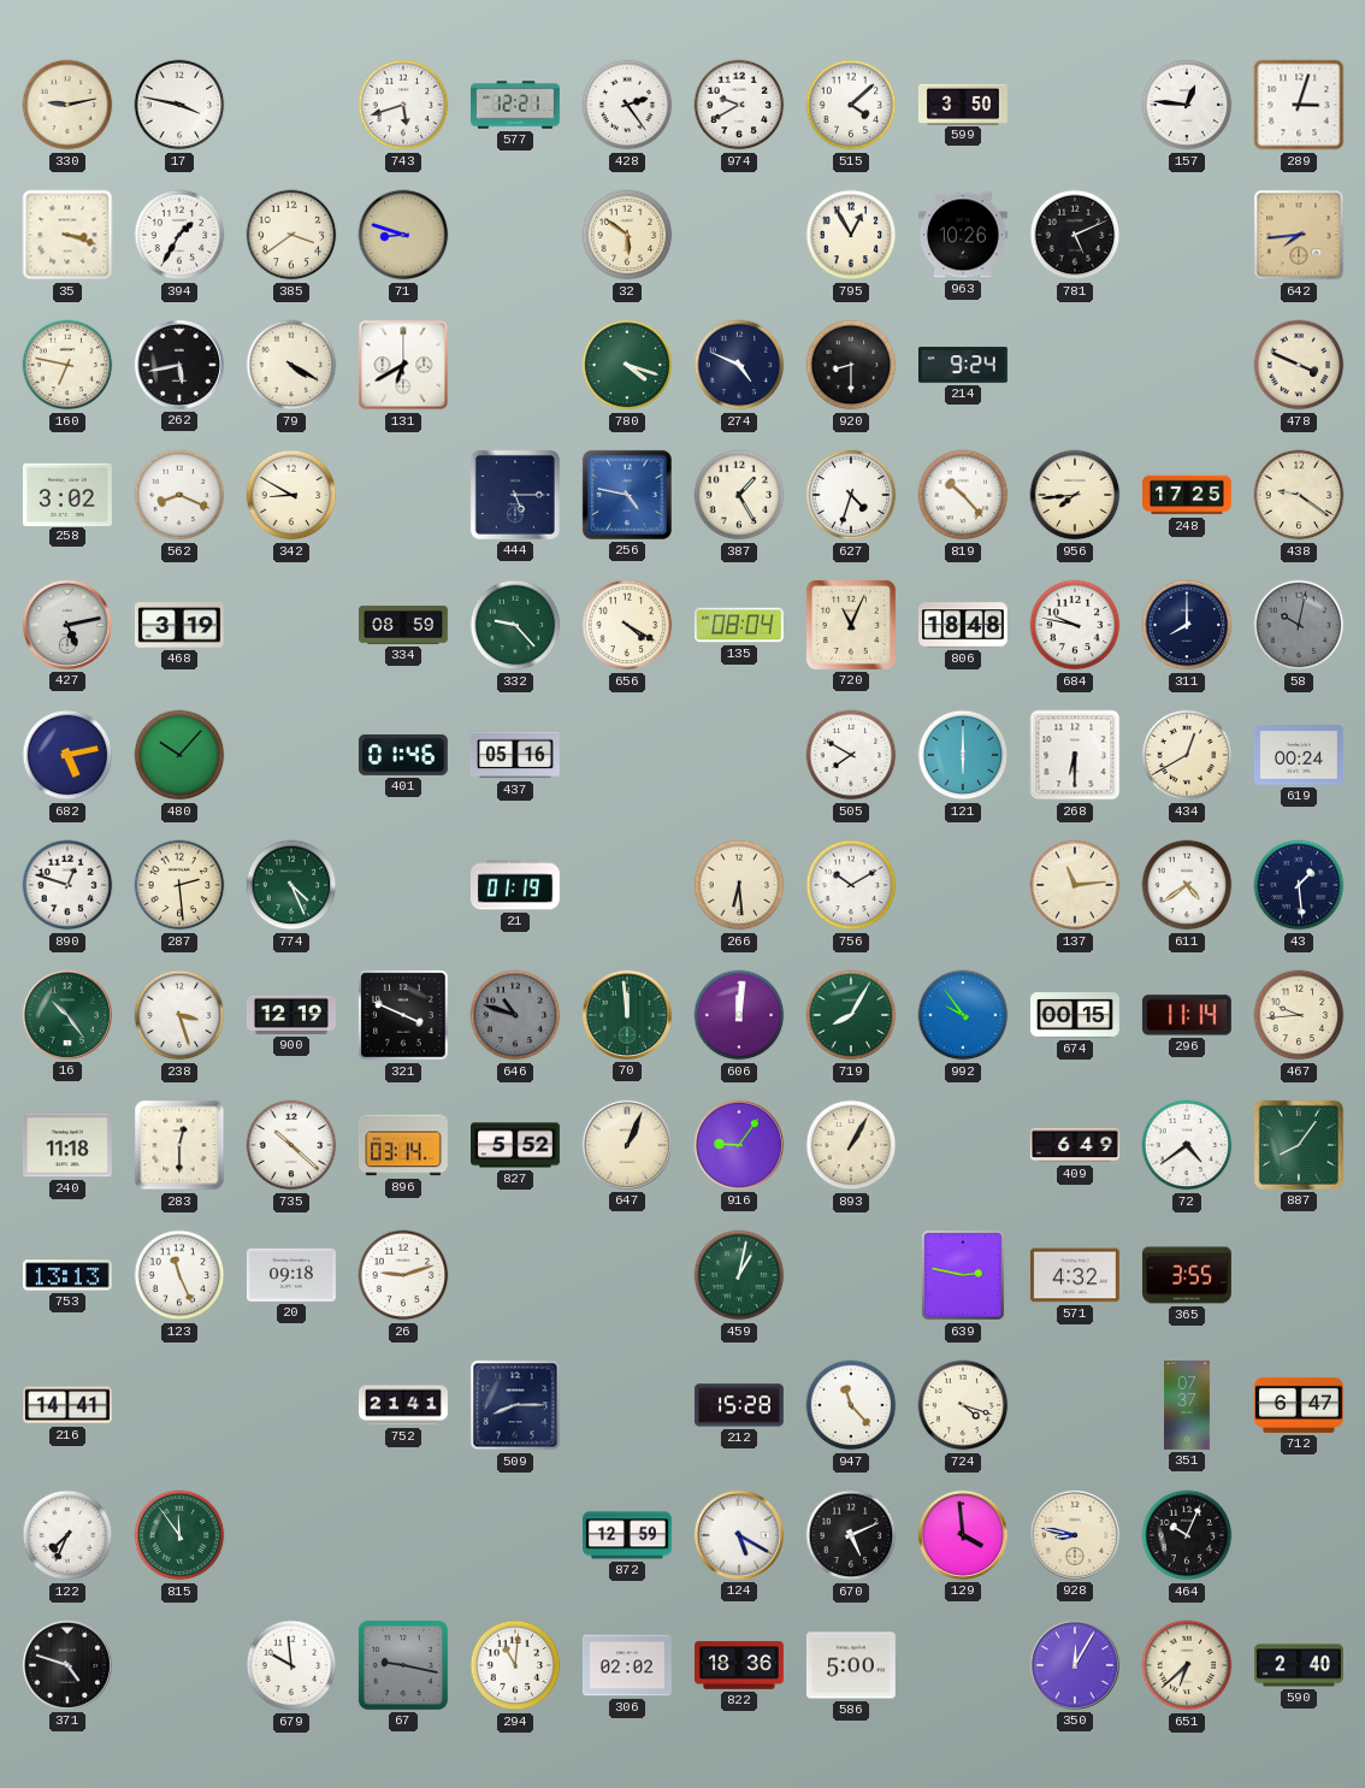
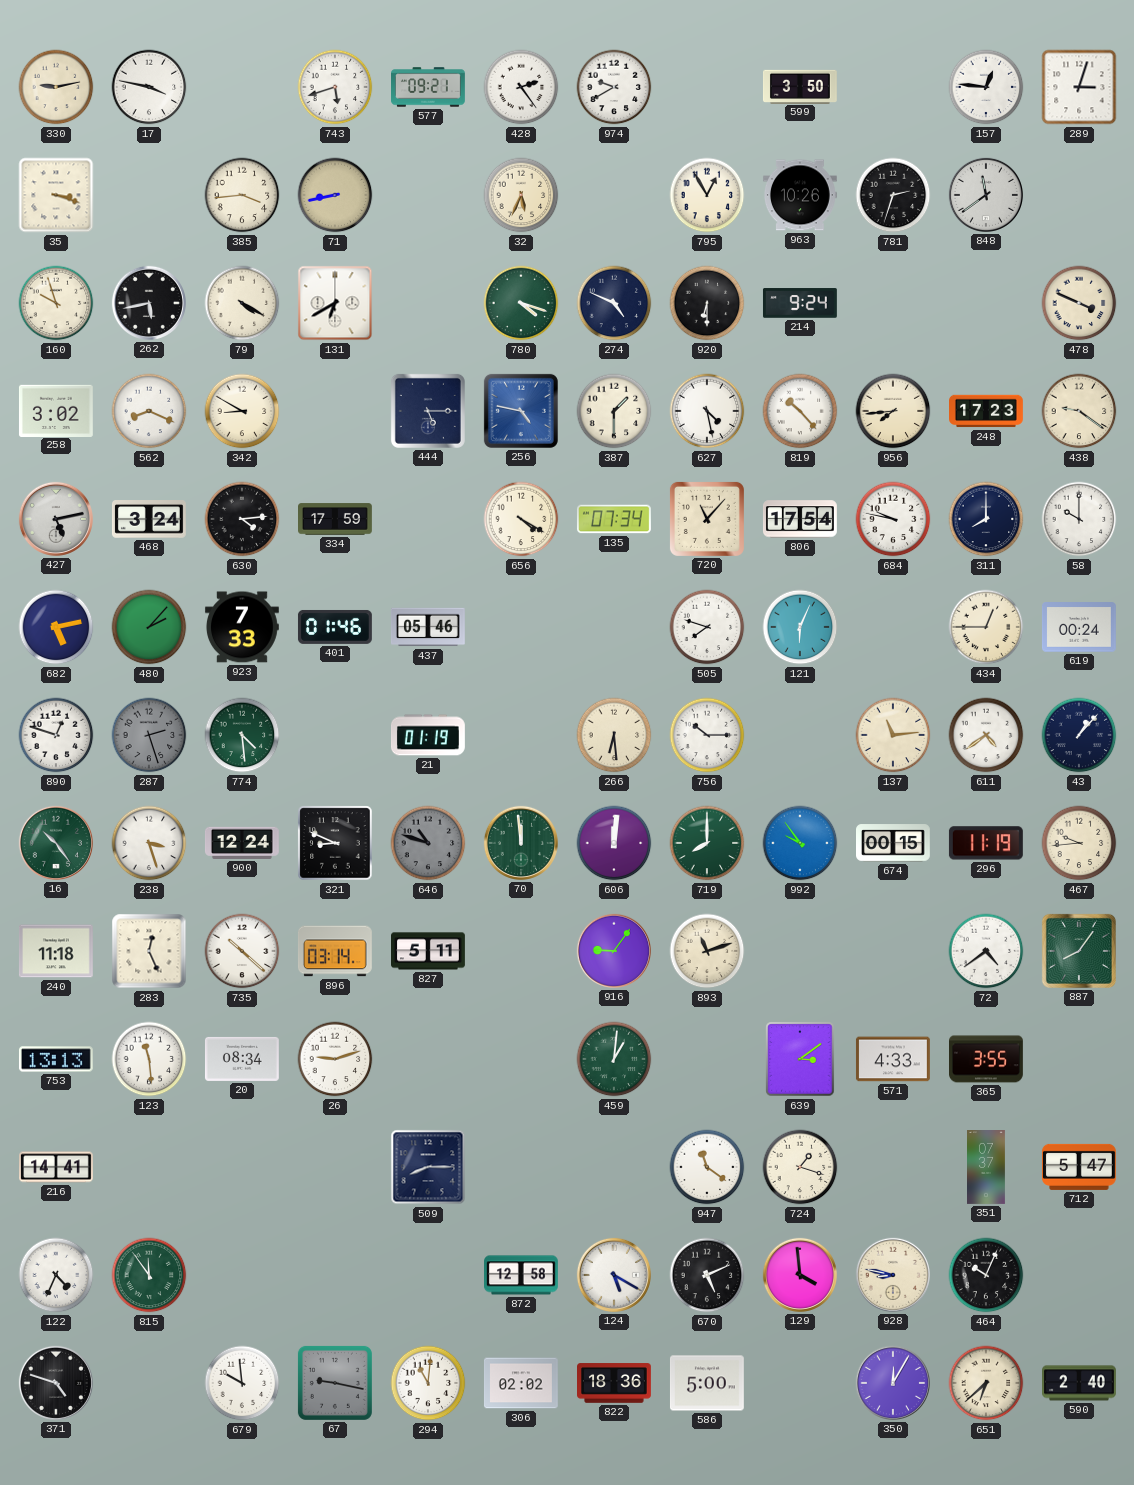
577: 12:21 -> 09:21
515: 4:08 -> none
394: 1:35 -> none
385: 3:39 -> 3:44
71: 8:48 -> 8:43
32: 5:51 -> 5:34
781: 5:11 -> 2:33
848: none -> 11:39
642: 7:44 -> none
160: 6:47 -> 9:57
920: 8:30 -> 6:30
387: 1:25 -> 1:30
627: 4:33 -> 4:28
248: 17:25 -> 17:23
468: 3:19 -> 3:24
630: none -> 4:14
334: 08:59 -> 17:59
332: 9:23 -> none
135: 08:04 -> 07:34
720: 11:04 -> 11:07
806: 18:48 -> 17:54
58: 10:02 -> 10:00
58 dial: grey -> white
480: 10:07 -> 2:07
923: none -> 7:33
437: 05:16 -> 05:46
505: 7:50 -> 7:48
121: 6:00 -> 6:04
268: 6:30 -> none
434: 12:40 -> 12:45
287: 2:29 -> 2:27
287 dial: cream -> grey
774: 4:26 -> 4:29
756: 10:10 -> 10:15
43: 1:29 -> 1:07
900: 12:19 -> 12:24
321: 3:49 -> 8:49
719: 8:05 -> 8:00
296: 11:14 -> 11:19
283: 12:30 -> 12:26
827: 5:52 -> 5:11
647: 1:04 -> none
893: 1:05 -> 11:12
409: 6:49 -> none
123: 11:26 -> 11:29
20: 09:18 -> 08:34
459: 1:02 -> 1:01
639: 2:47 -> 3:09
571: 4:32 -> 4:33
752: 21:41 -> none
212: 15:28 -> none
947: 11:23 -> 11:21
724: 4:18 -> 1:18
712: 6:47 -> 5:47
122: 7:34 -> 4:34
872: 12:59 -> 12:58
